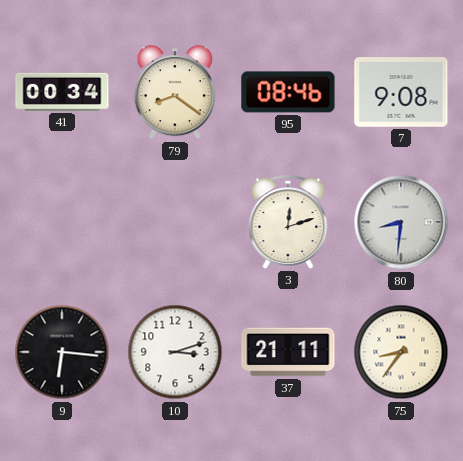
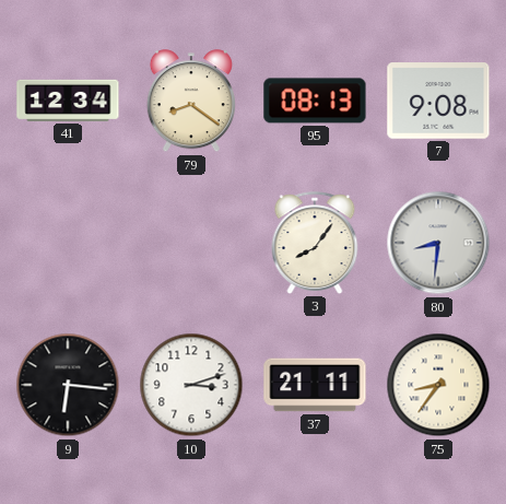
41: 00:34 -> 12:34
95: 08:46 -> 08:13
3: 12:12 -> 8:06
